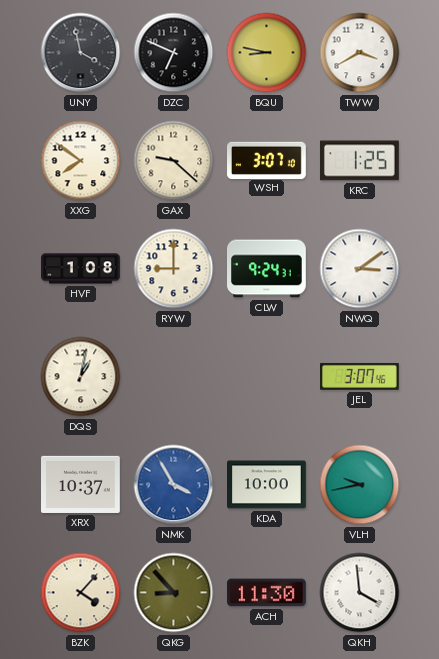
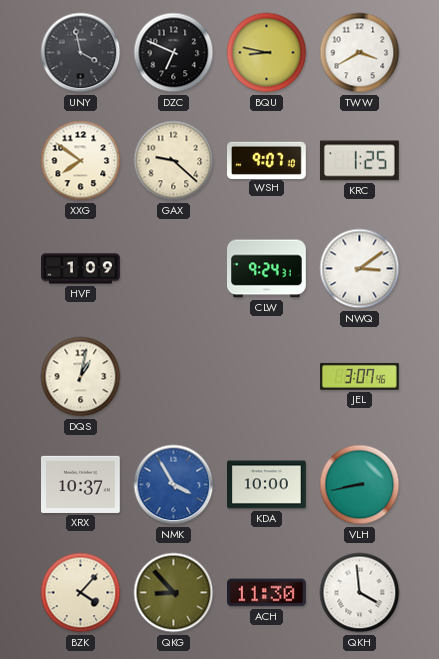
WSH: 3:07 -> 9:07
HVF: 1:08 -> 1:09
RYW: 9:00 -> none
VLH: 9:43 -> 8:43
